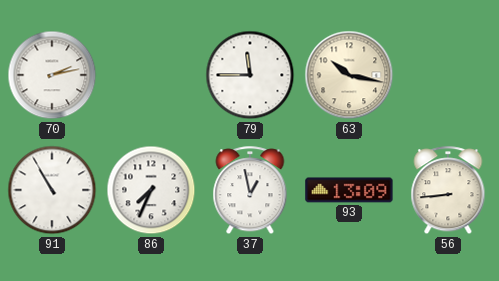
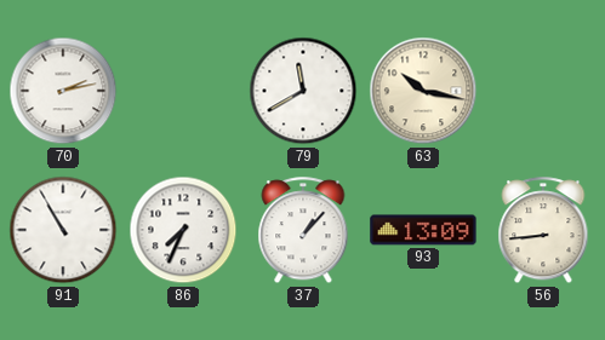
79: 11:45 -> 11:40
37: 12:58 -> 1:07
